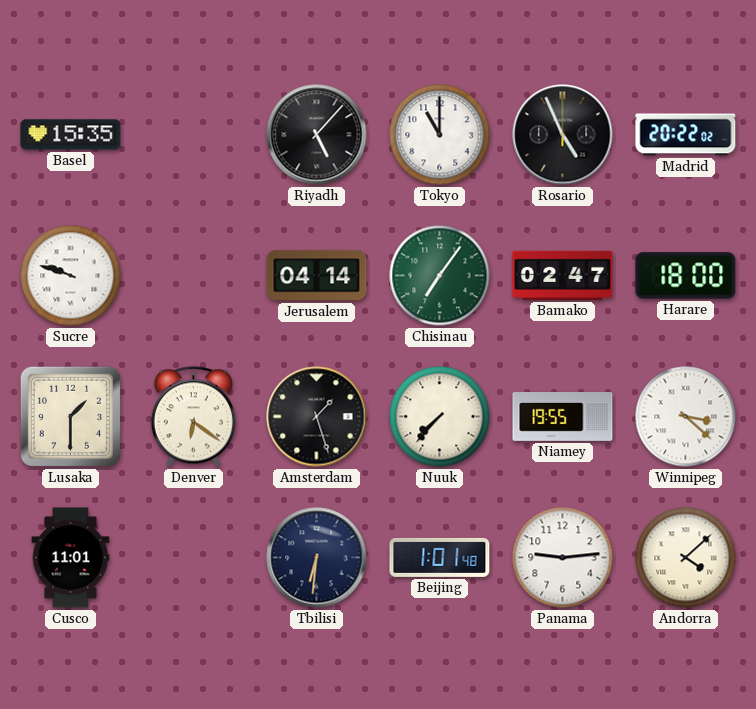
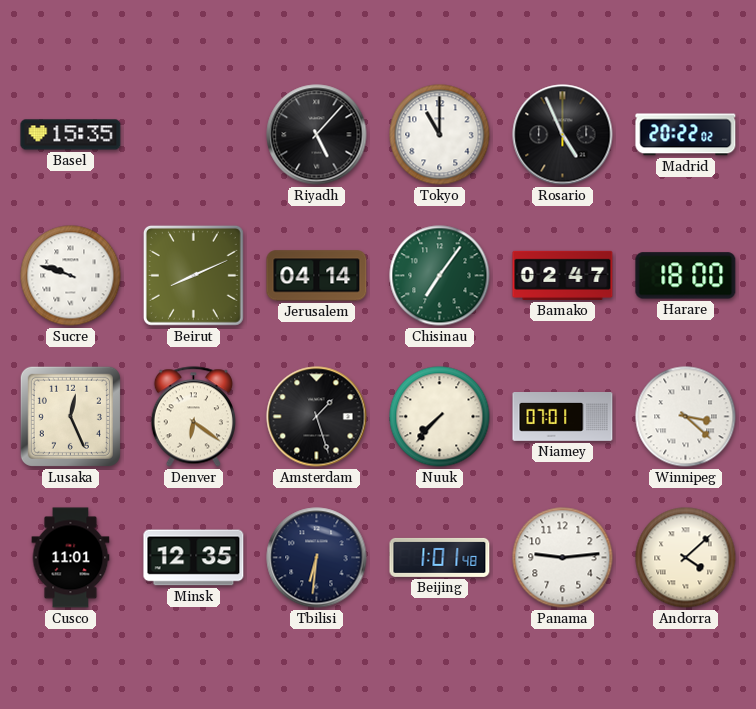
Beirut: none -> 8:11
Lusaka: 1:30 -> 12:26
Niamey: 19:55 -> 07:01
Minsk: none -> 12:35
